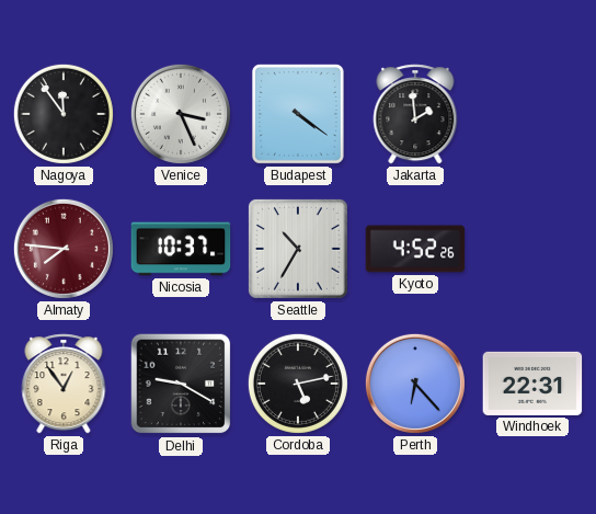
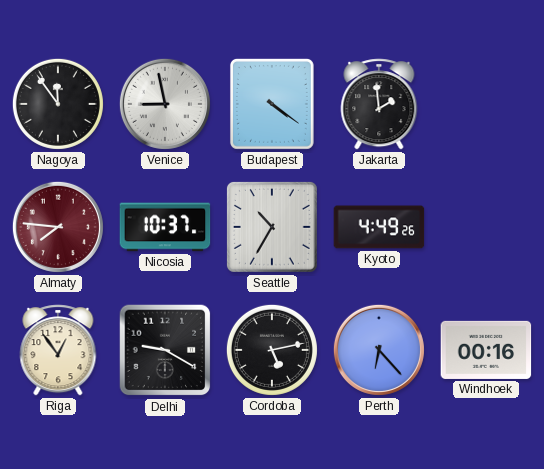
Venice: 3:26 -> 8:58
Kyoto: 4:52 -> 4:49
Windhoek: 22:31 -> 00:16
